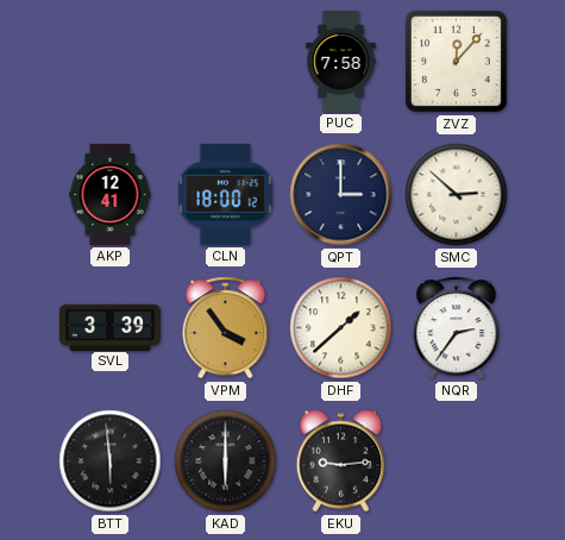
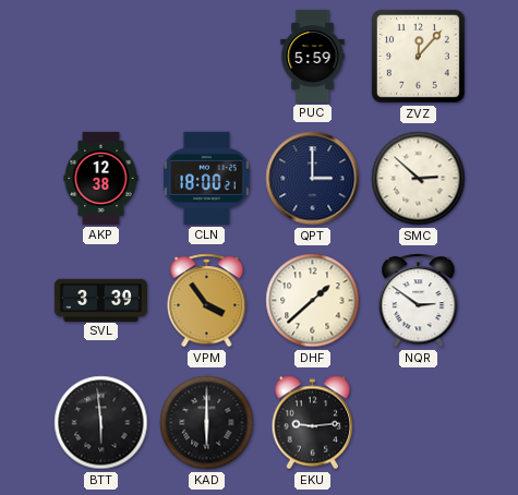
PUC: 7:58 -> 5:59
AKP: 12:41 -> 12:38
CLN: 18:00:12 -> 18:00:21
NQR: 2:36 -> 2:51
